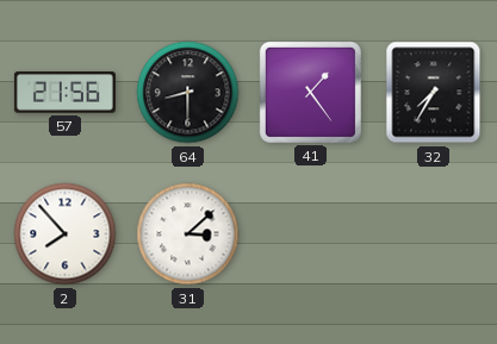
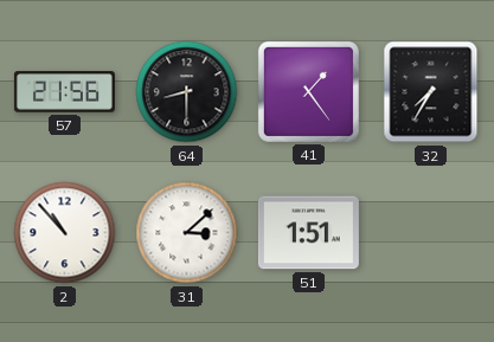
2: 7:53 -> 10:53
51: none -> 1:51
